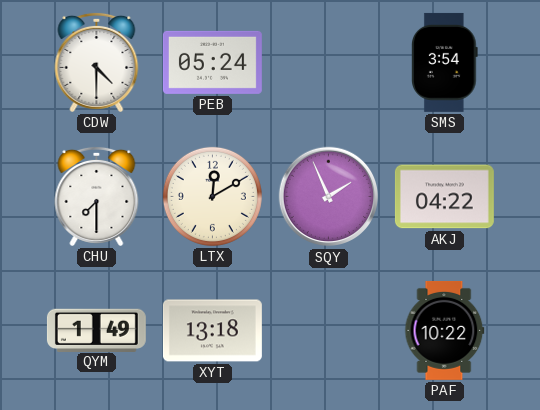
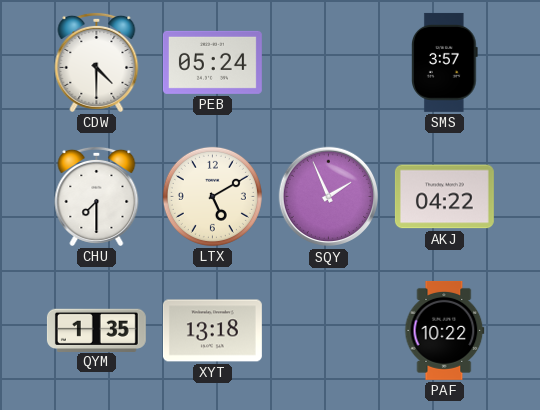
SMS: 3:54 -> 3:57
LTX: 12:10 -> 5:10
QYM: 1:49 -> 1:35
